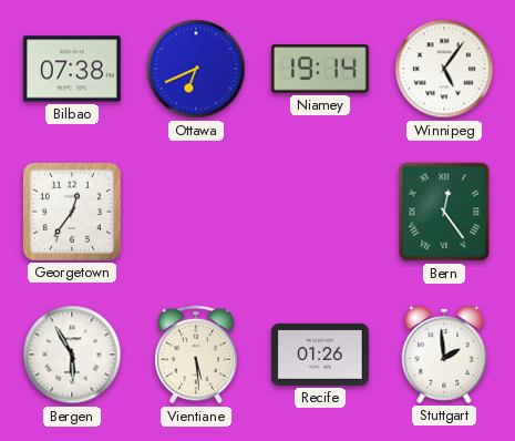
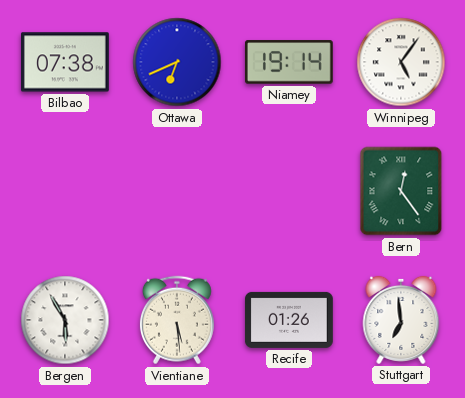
Georgetown: 12:36 -> none
Stuttgart: 1:59 -> 6:59
